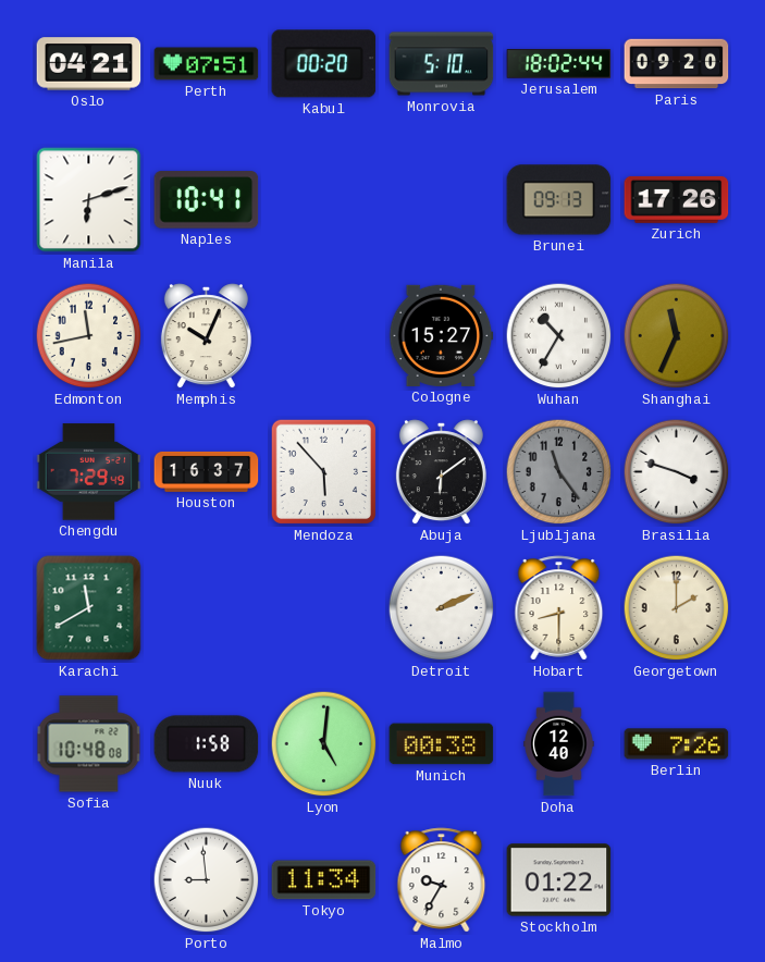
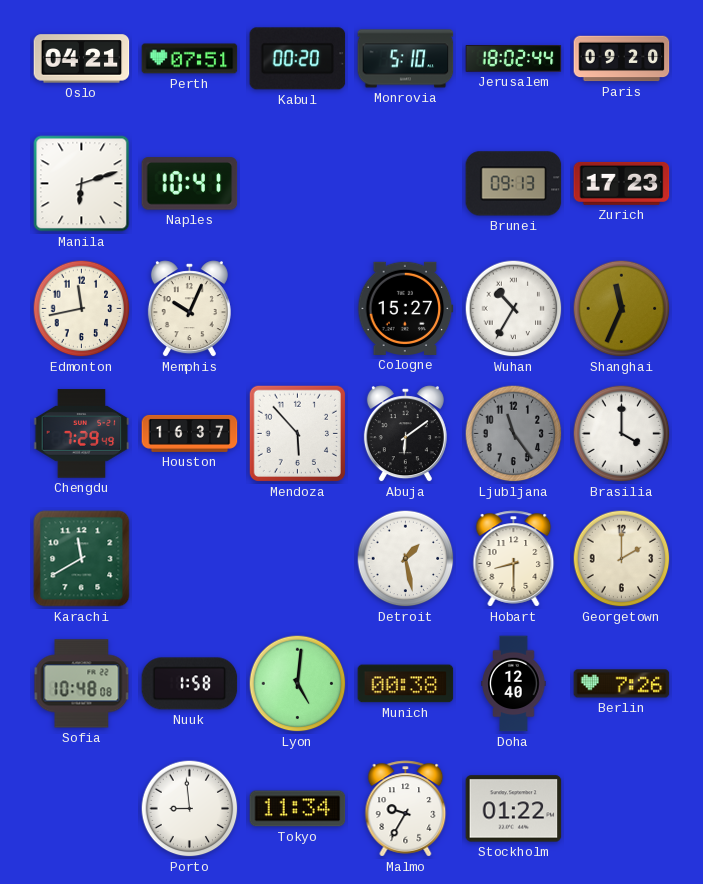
Zurich: 17:26 -> 17:23
Brasilia: 3:48 -> 4:00
Detroit: 2:11 -> 1:28
